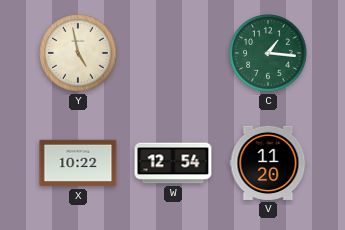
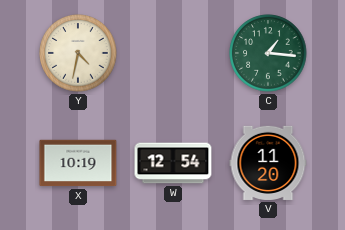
Y: 4:58 -> 4:32
X: 10:22 -> 10:19
